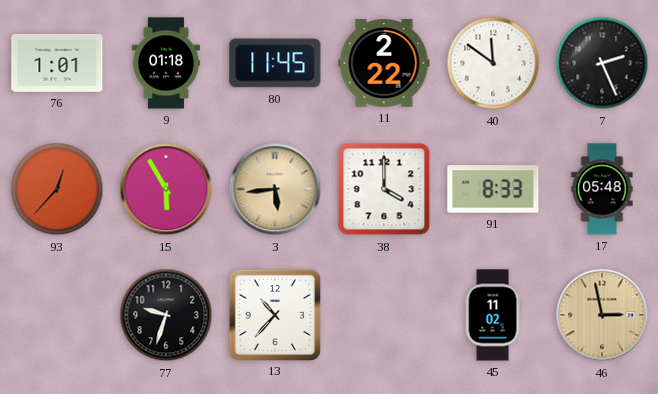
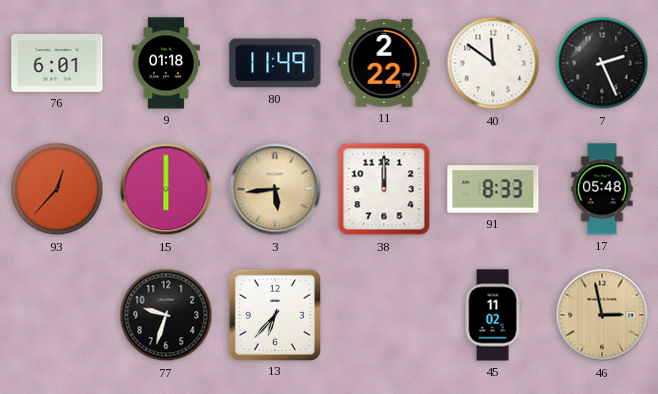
76: 1:01 -> 6:01
80: 11:45 -> 11:49
15: 5:55 -> 6:00
38: 4:00 -> 12:00
13: 10:37 -> 6:37
